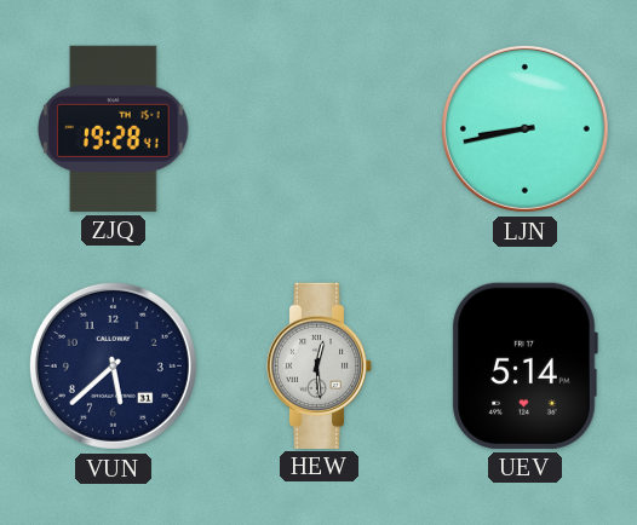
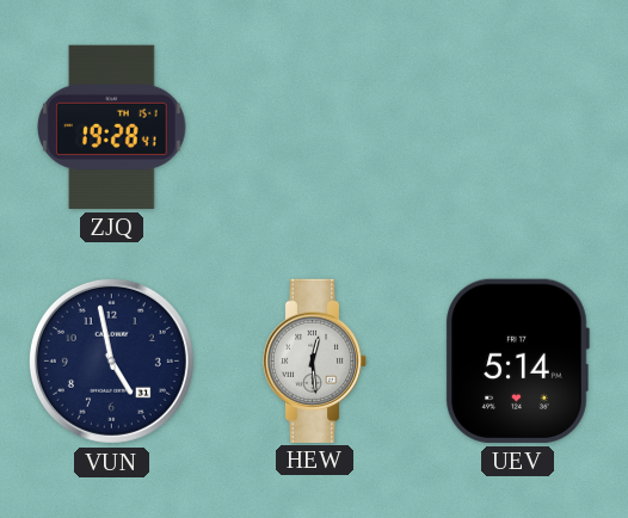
LJN: 8:43 -> none
VUN: 5:38 -> 4:58
